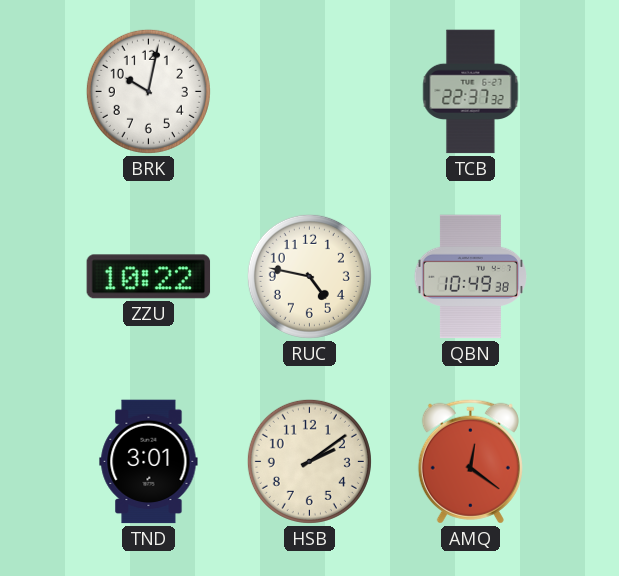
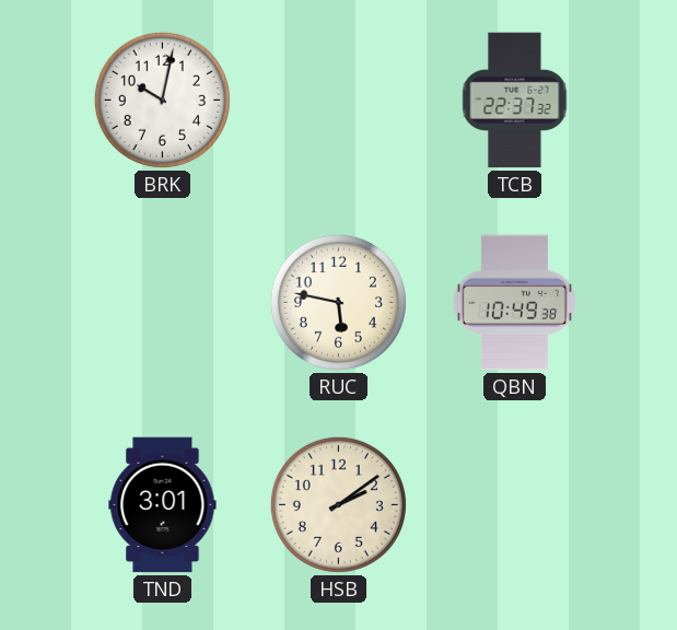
ZZU: 10:22 -> none
RUC: 4:47 -> 5:47
AMQ: 12:21 -> none
